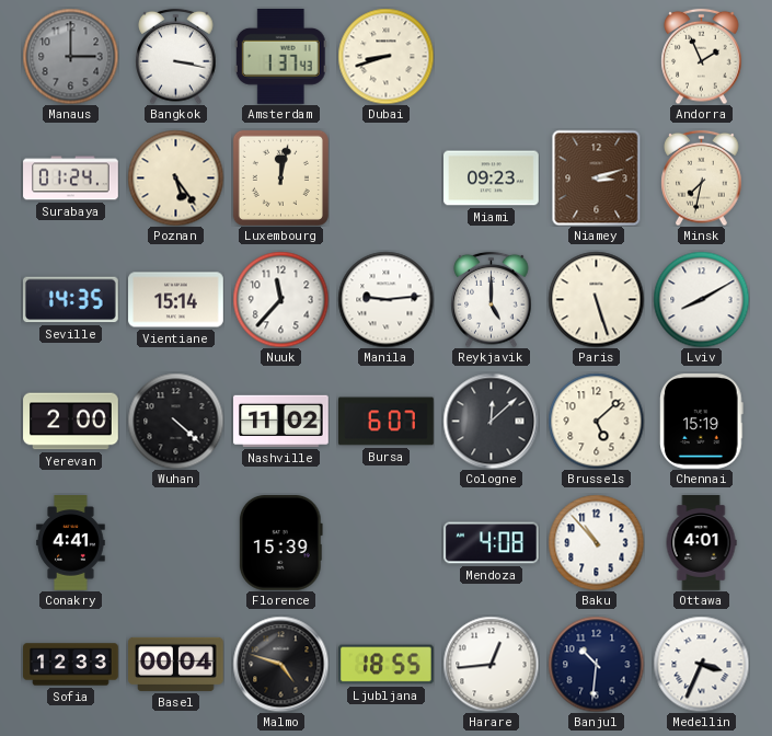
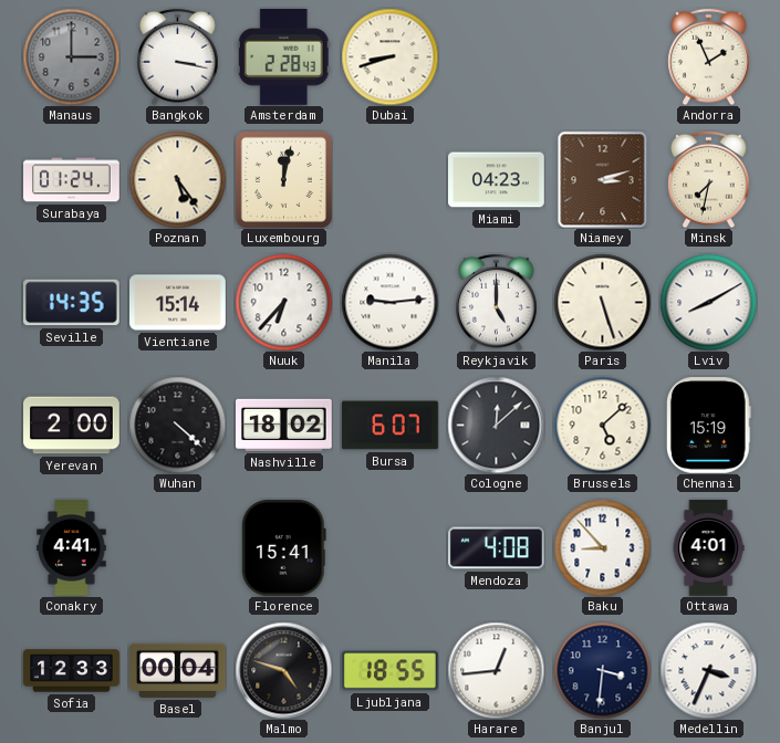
Amsterdam: 1:37 -> 2:28
Miami: 09:23 -> 04:23
Nuuk: 11:37 -> 6:37
Nashville: 11:02 -> 18:02
Florence: 15:39 -> 15:41
Baku: 10:53 -> 8:53
Banjul: 10:31 -> 3:31
